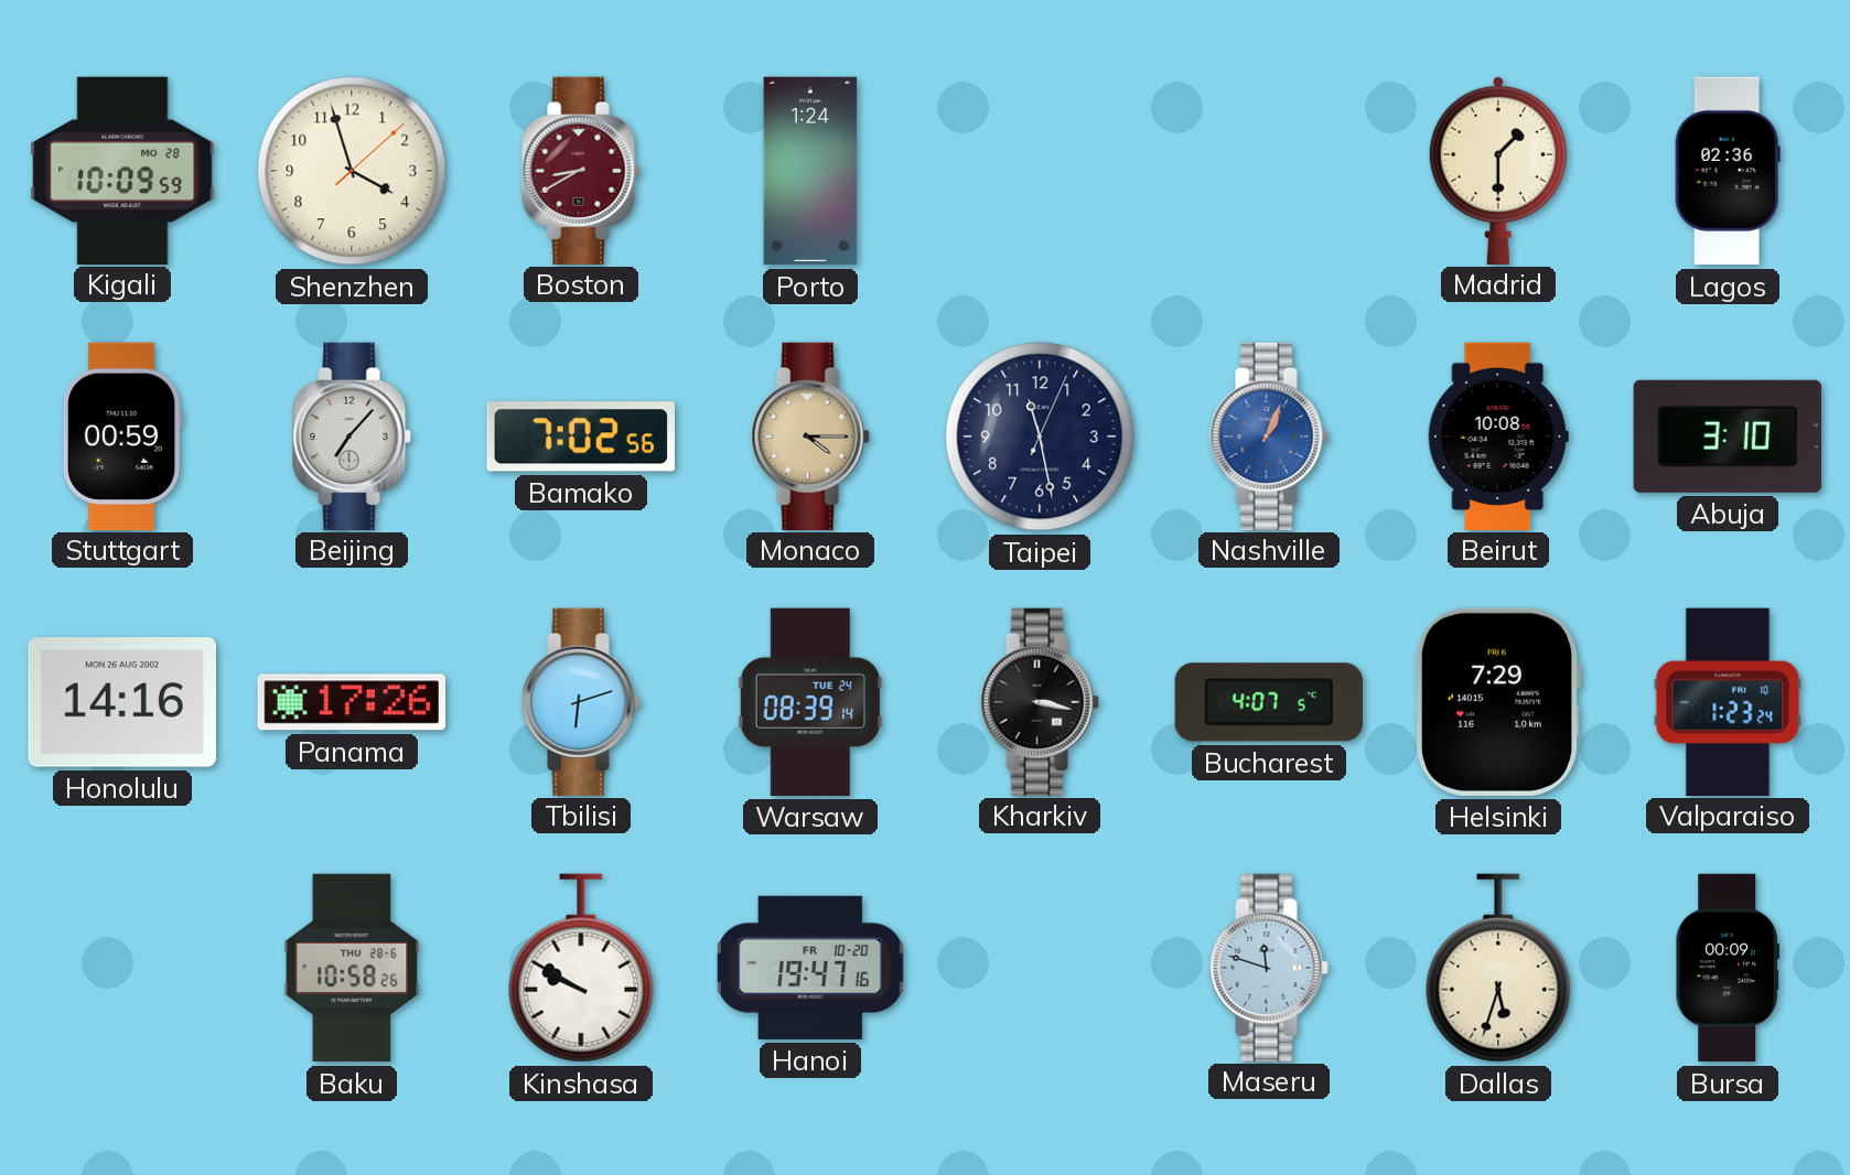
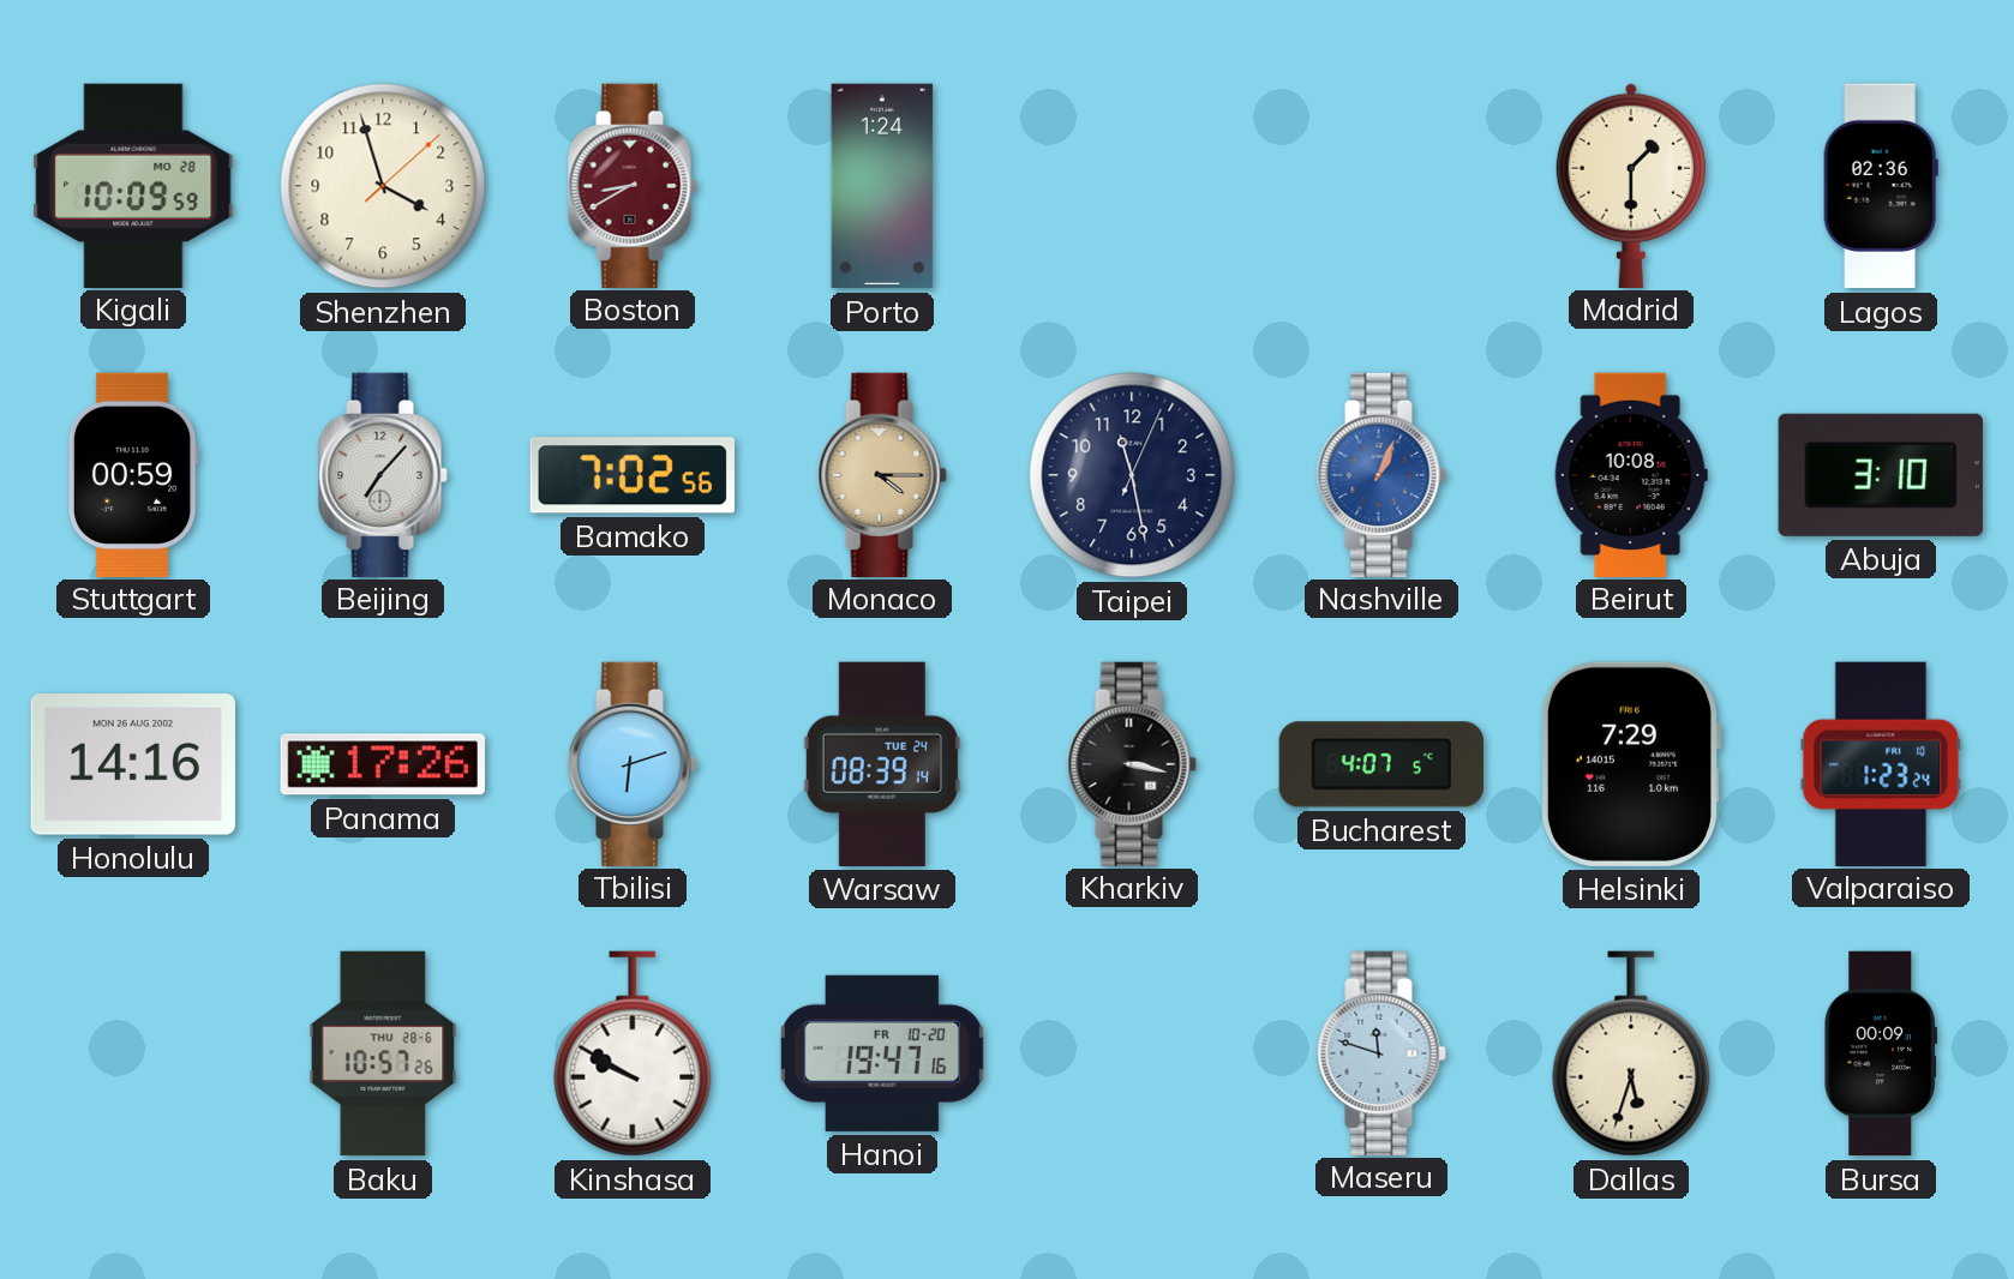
Baku: 10:58 -> 10:57
